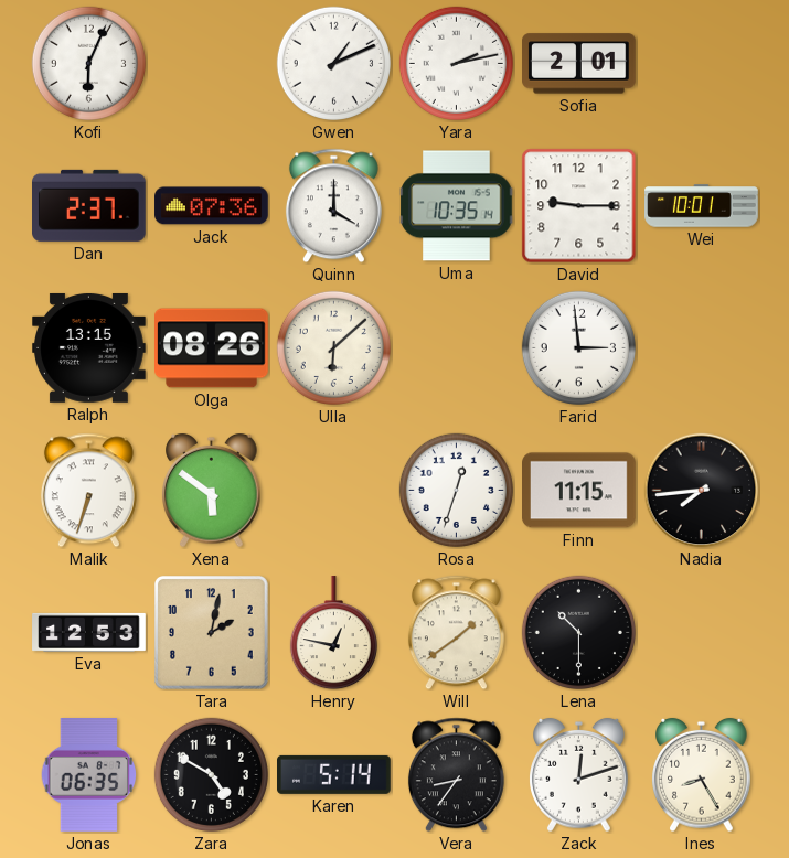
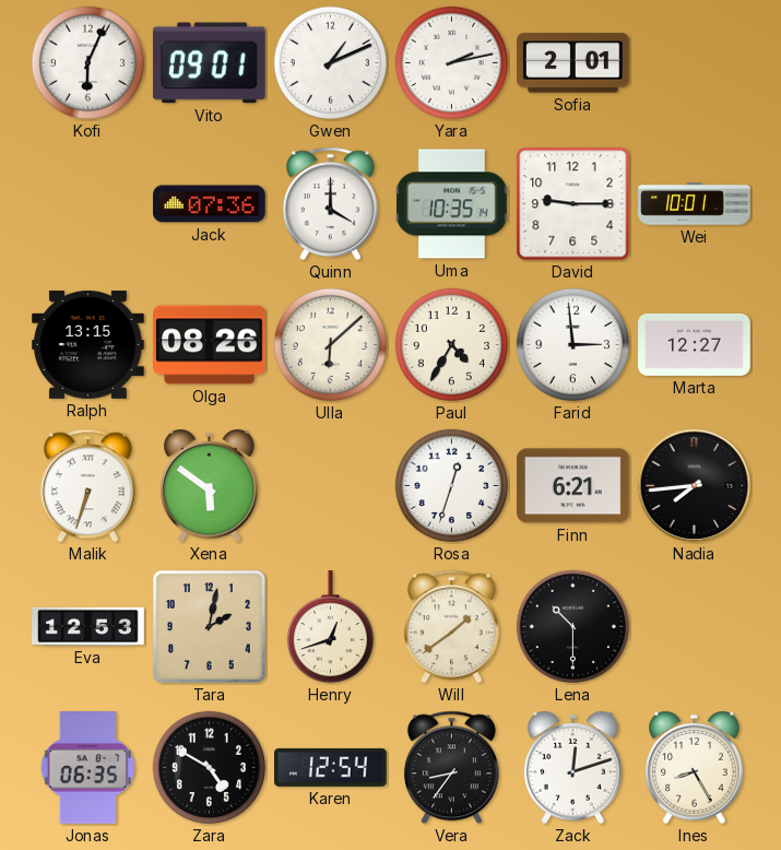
Vito: none -> 09:01
Dan: 2:37 -> none
Paul: none -> 4:35
Marta: none -> 12:27
Finn: 11:15 -> 6:21
Henry: 12:47 -> 12:42
Karen: 5:14 -> 12:54
